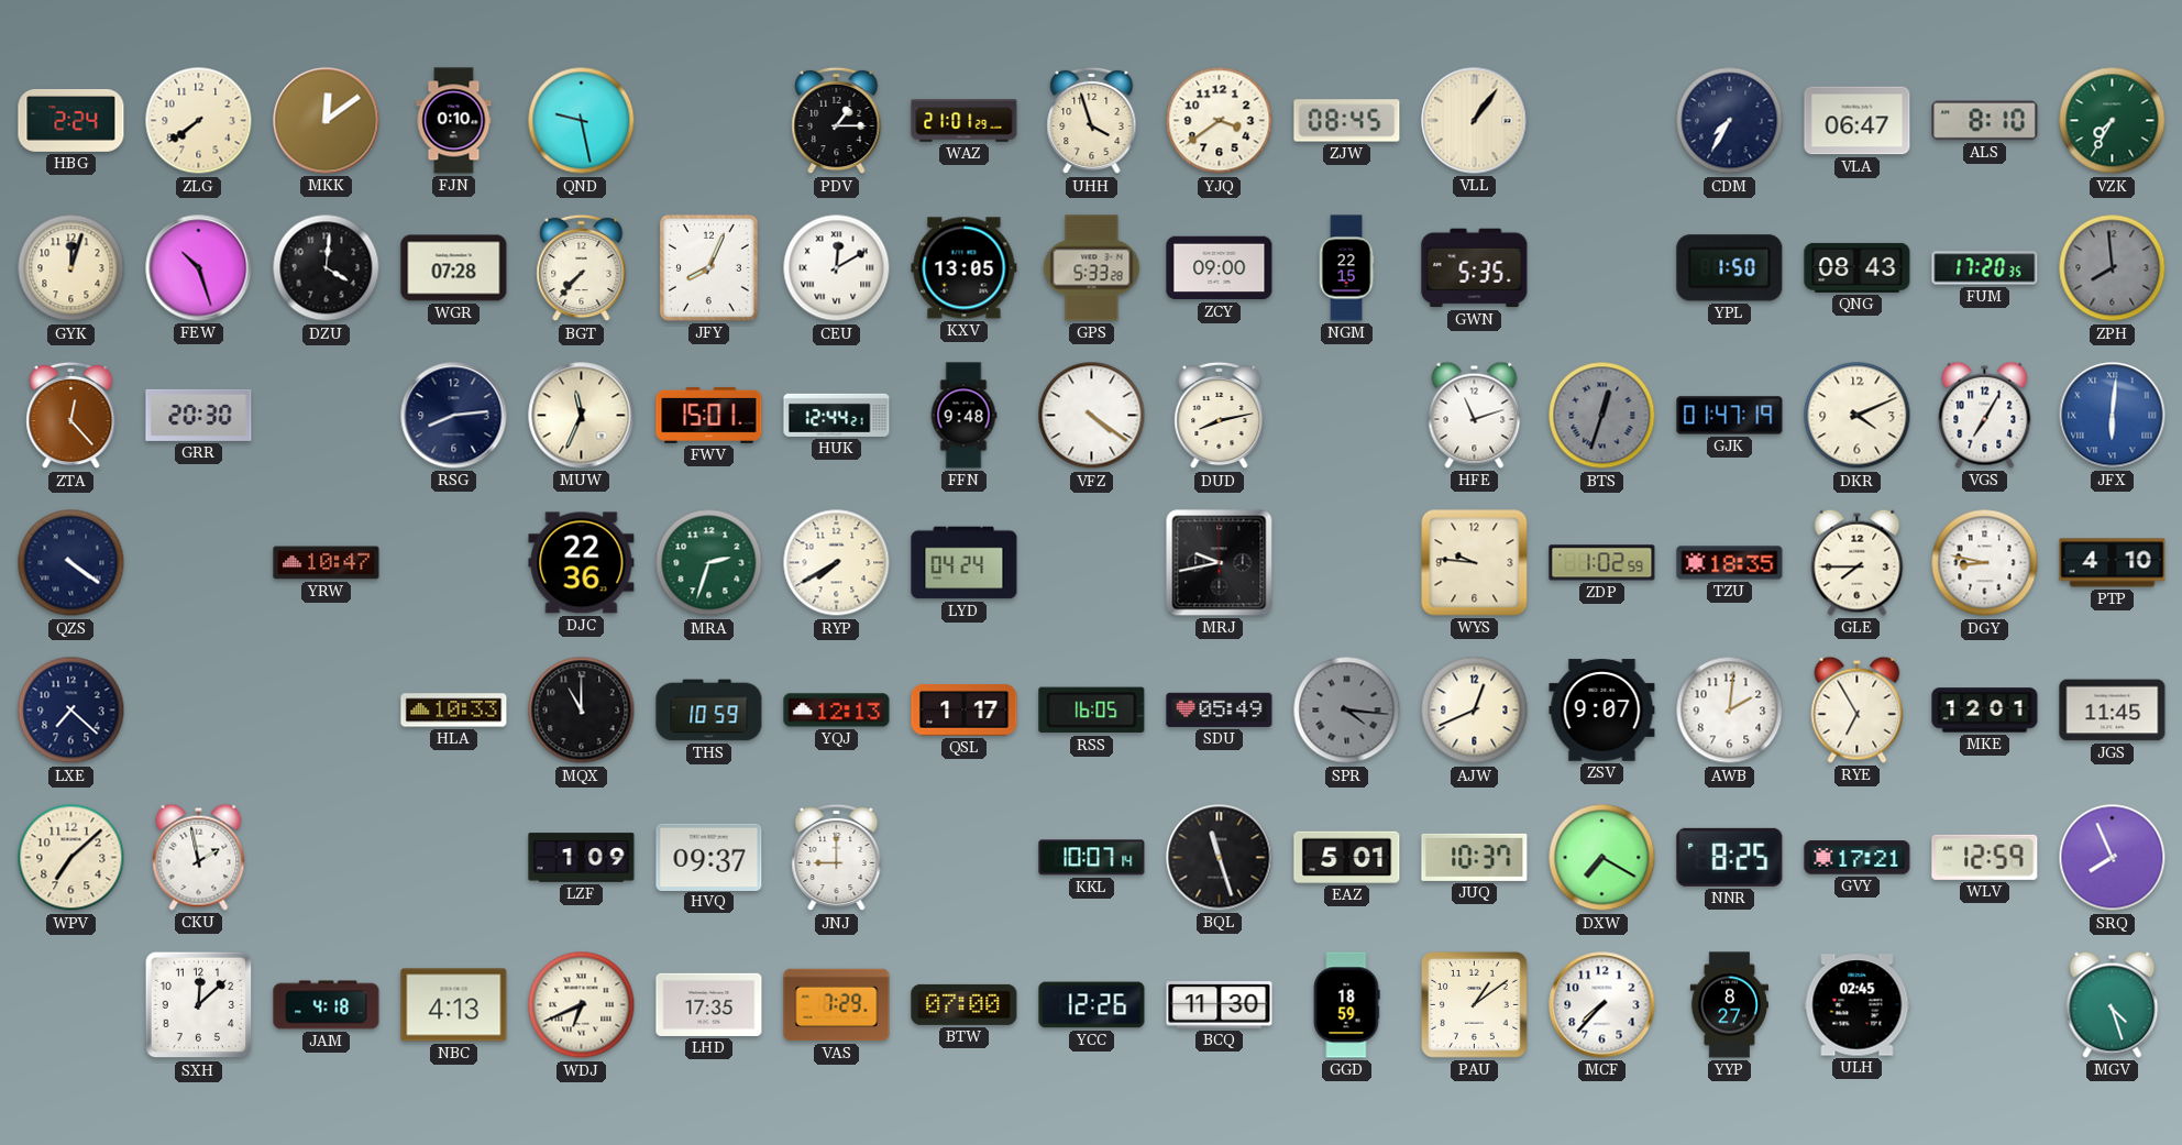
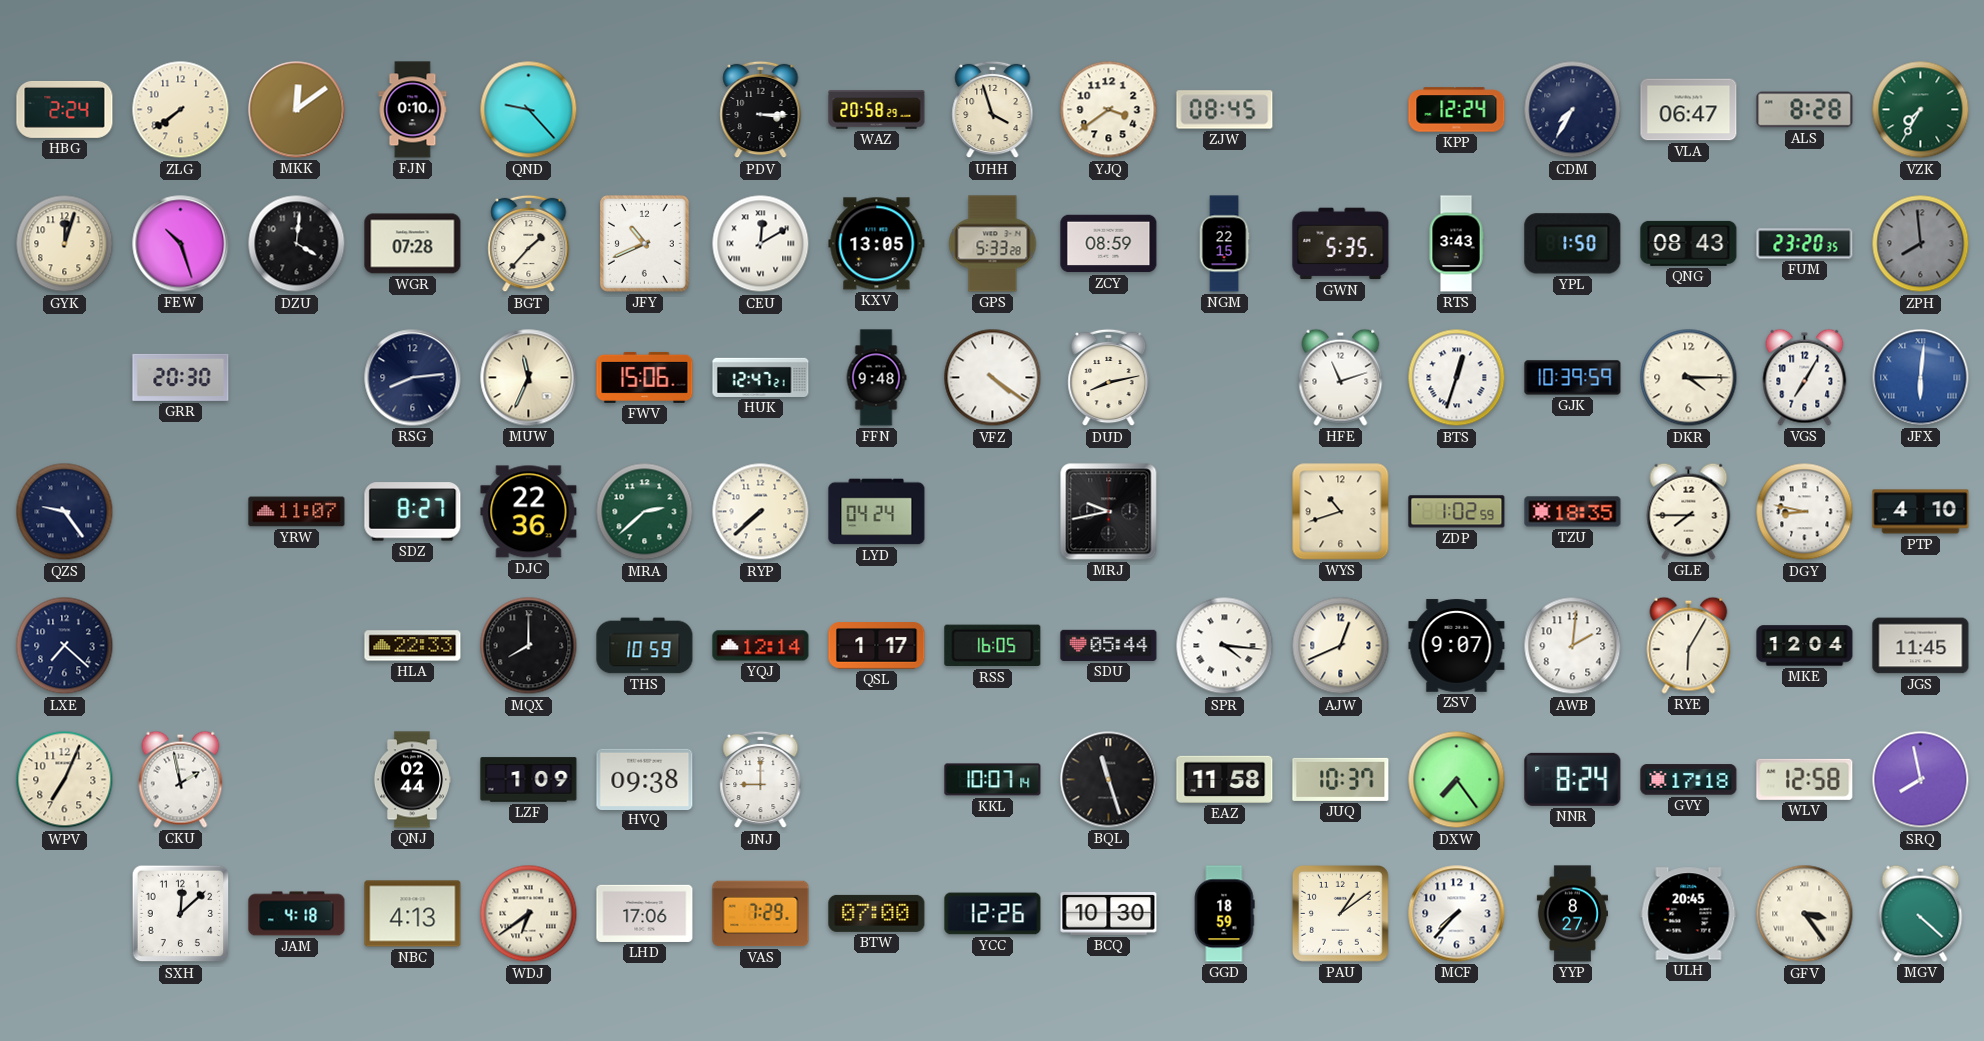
QND: 9:28 -> 9:23
PDV: 1:15 -> 3:15
WAZ: 21:01 -> 20:58
VLL: 1:06 -> none
KPP: none -> 12:24
ALS: 8:10 -> 8:28
BGT: 7:37 -> 1:37
JFY: 8:04 -> 10:41
ZCY: 09:00 -> 08:59
RTS: none -> 3:43
FUM: 17:20 -> 23:20
ZTA: 12:23 -> none
FWV: 15:01 -> 15:06
HUK: 12:44 -> 12:47
BTS dial: grey -> white
GJK: 01:47 -> 10:39
DKR: 4:11 -> 4:15
QZS: 4:21 -> 9:24
YRW: 10:47 -> 11:07
SDZ: none -> 8:27
MRA: 2:33 -> 2:38
RYP: 7:40 -> 7:38
WYS: 9:46 -> 10:42
HLA: 10:33 -> 22:33
MQX: 11:00 -> 8:00
YQJ: 12:13 -> 12:14
SDU: 05:49 -> 05:44
SPR dial: grey -> white
RYE: 6:55 -> 6:05
MKE: 12:01 -> 12:04
WPV: 7:08 -> 7:04
QNJ: none -> 02:44
HVQ: 09:37 -> 09:38
EAZ: 5:01 -> 11:58
DXW: 7:20 -> 7:24
NNR: 8:25 -> 8:24
GVY: 17:21 -> 17:18
WLV: 12:59 -> 12:58
SRQ: 7:56 -> 7:58
WDJ: 6:41 -> 6:39
LHD: 17:35 -> 17:06
BCQ: 11:30 -> 10:30
ULH: 02:45 -> 20:45
GFV: none -> 3:24
MGV: 4:27 -> 4:22
